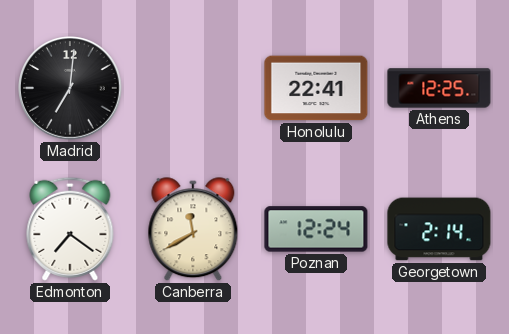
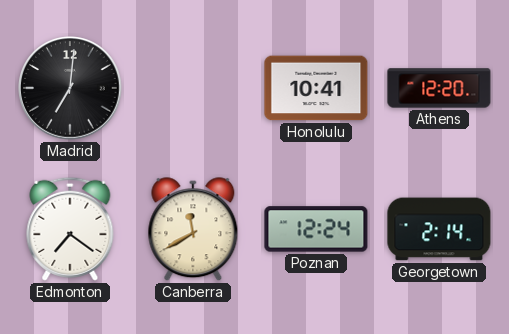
Honolulu: 22:41 -> 10:41
Athens: 12:25 -> 12:20
